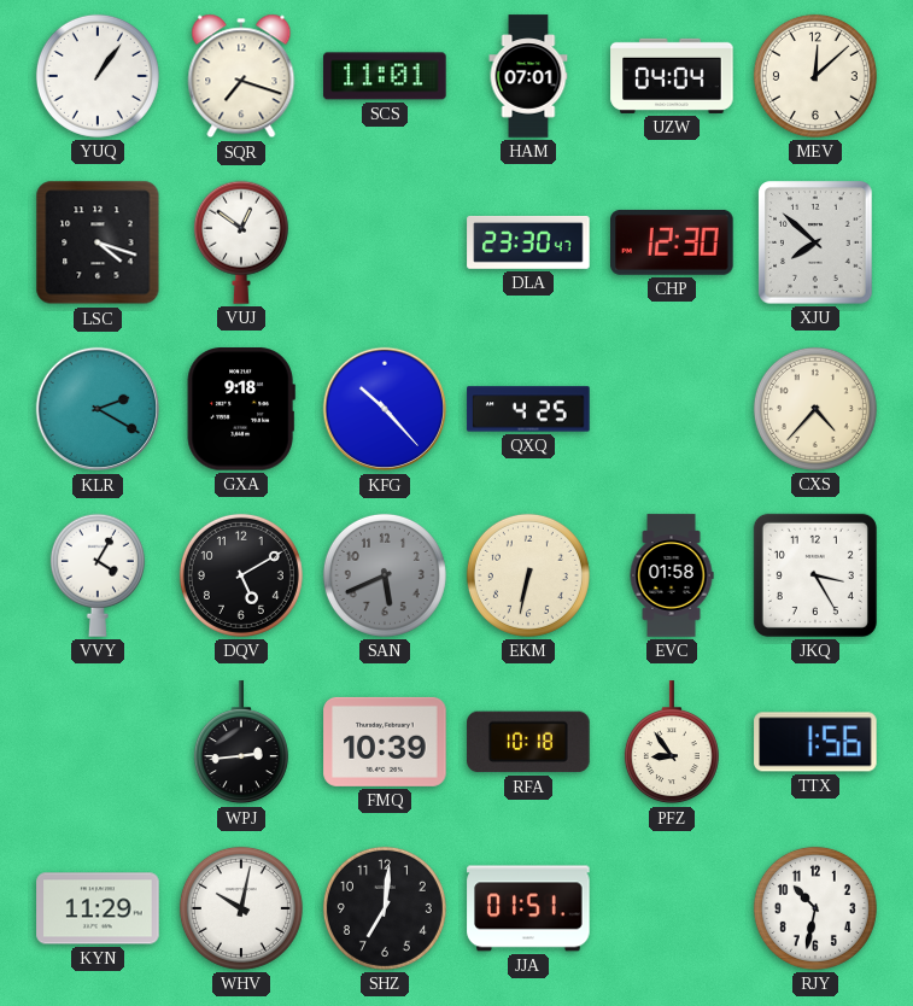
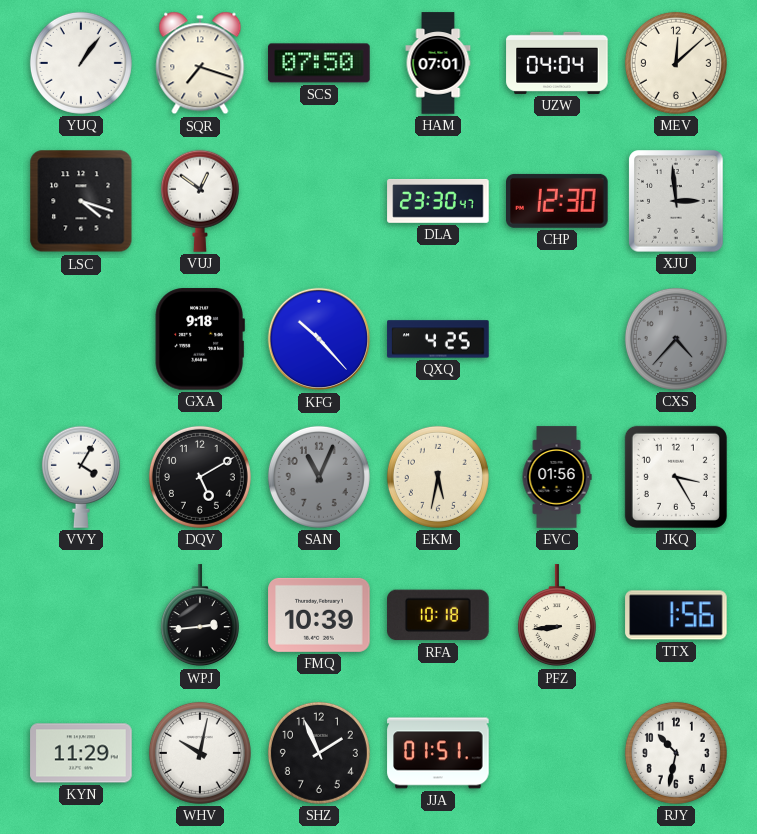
SCS: 11:01 -> 07:50
XJU: 7:52 -> 2:59
KLR: 2:20 -> none
CXS dial: cream -> grey
SAN: 5:41 -> 11:04
EKM: 6:32 -> 5:32
EVC: 01:58 -> 01:56
PFZ: 8:54 -> 8:44
SHZ: 7:01 -> 1:56
